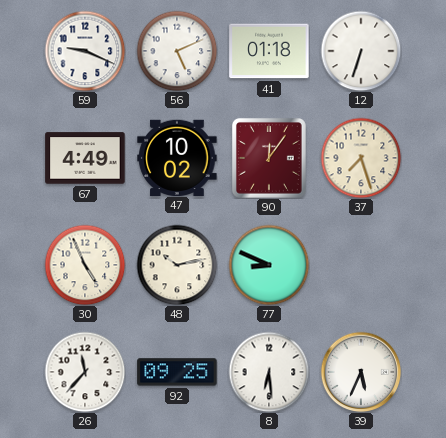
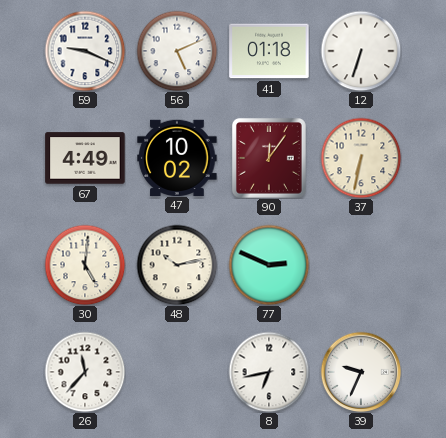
37: 7:27 -> 6:32
30: 4:56 -> 5:01
77: 8:49 -> 2:49
92: 09:25 -> none
8: 6:29 -> 6:43
39: 5:34 -> 9:34
